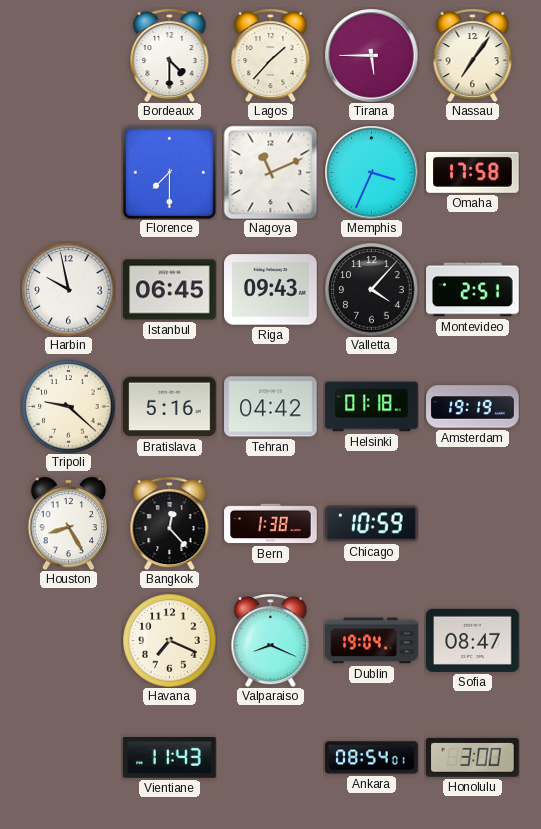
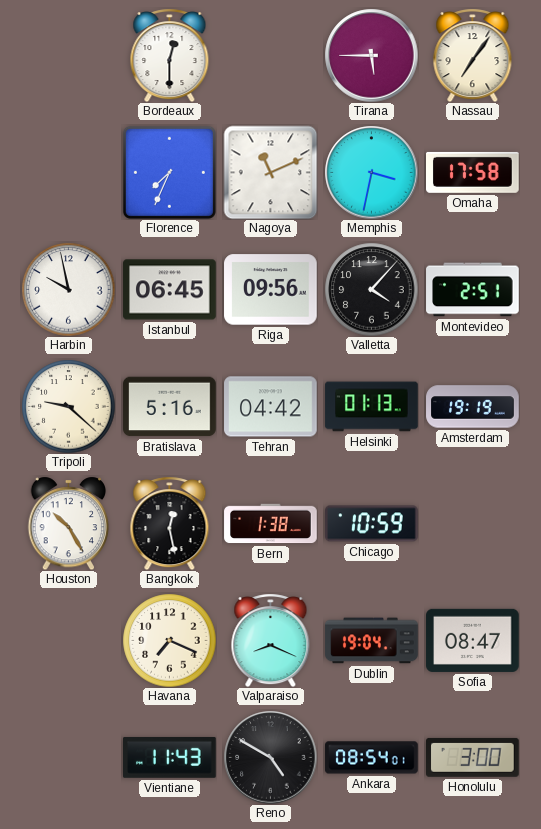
Bordeaux: 4:30 -> 12:30
Lagos: 1:37 -> none
Florence: 7:30 -> 7:34
Memphis: 3:34 -> 3:32
Riga: 09:43 -> 09:56
Helsinki: 01:18 -> 01:13
Houston: 8:25 -> 10:25
Bangkok: 12:23 -> 12:28
Reno: none -> 4:50
